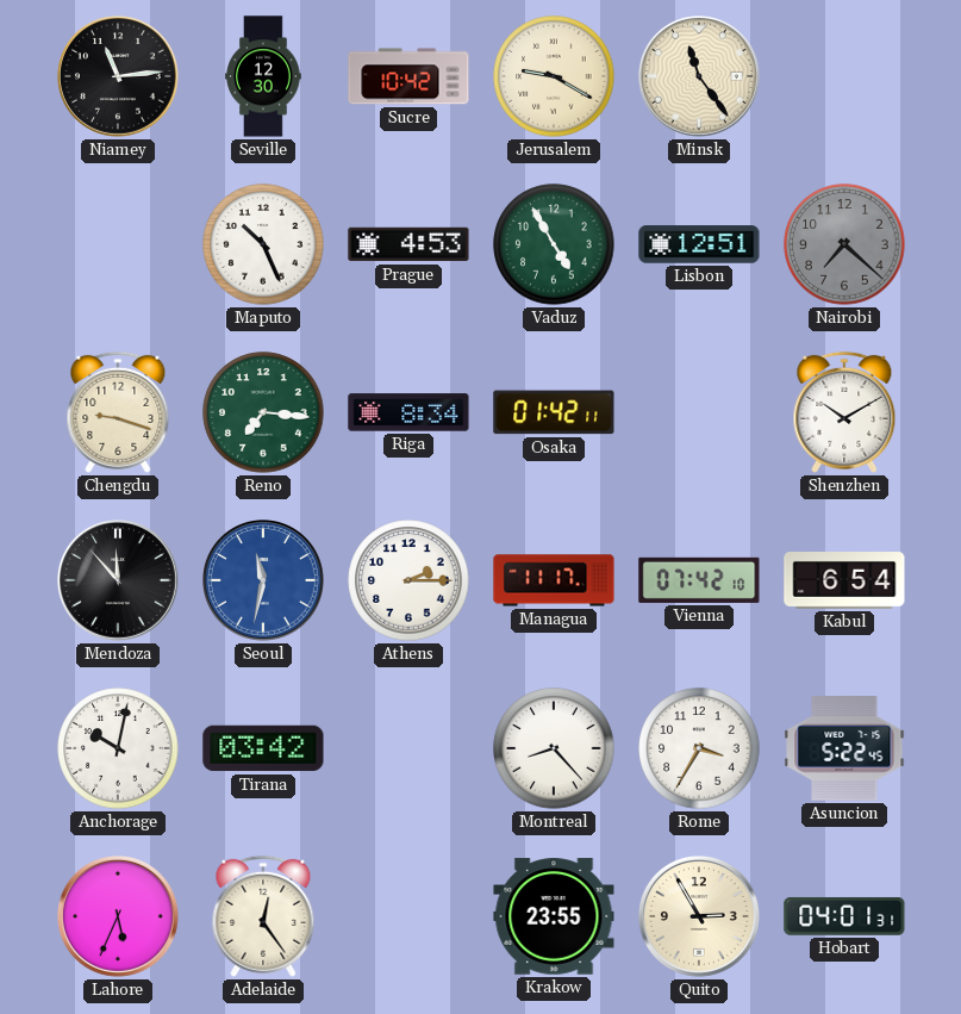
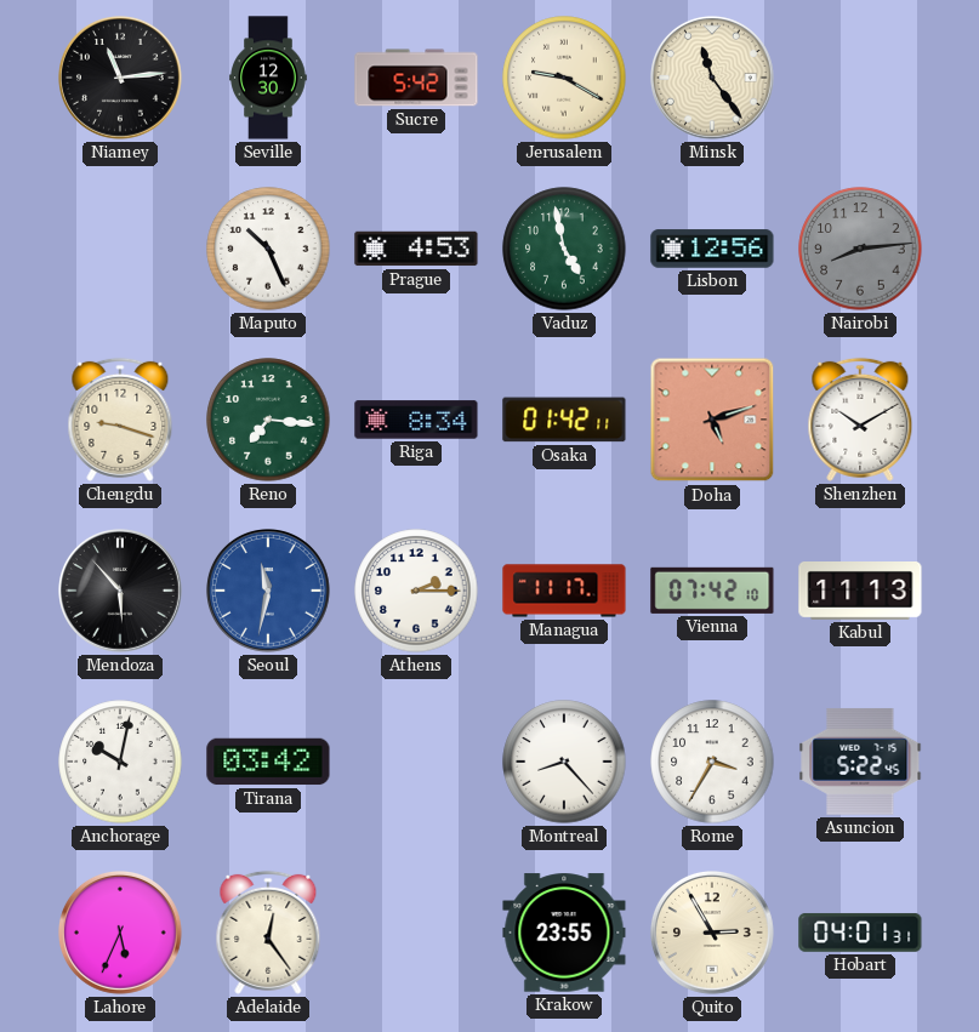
Sucre: 10:42 -> 5:42
Vaduz: 4:55 -> 4:58
Lisbon: 12:51 -> 12:56
Nairobi: 7:22 -> 8:14
Doha: none -> 5:12
Mendoza: 11:53 -> 5:53
Kabul: 6:54 -> 11:13
